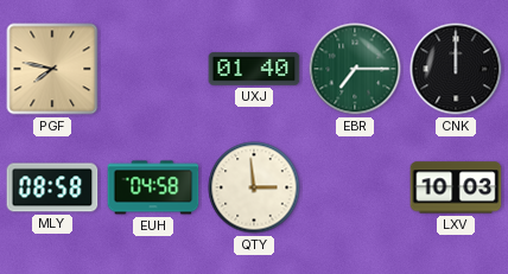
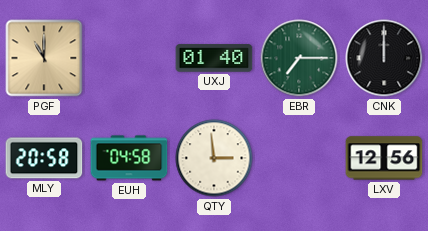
PGF: 7:47 -> 11:00
MLY: 08:58 -> 20:58
LXV: 10:03 -> 12:56
